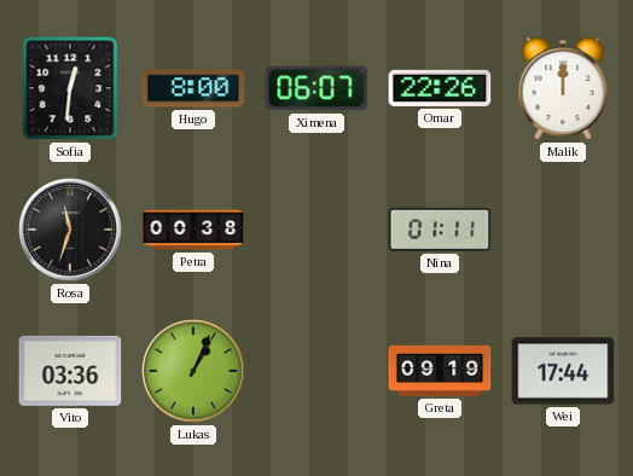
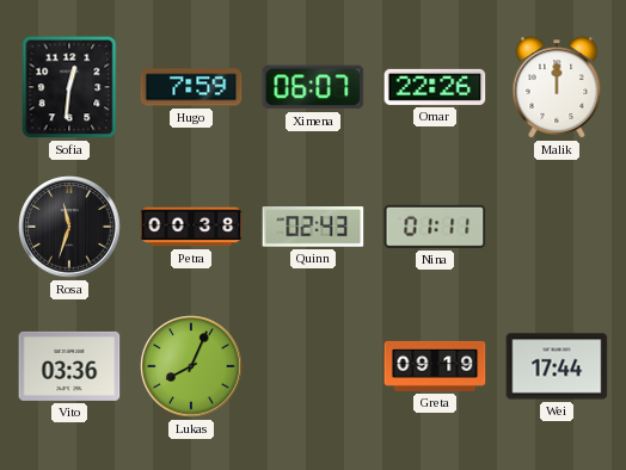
Hugo: 8:00 -> 7:59
Quinn: none -> 02:43
Lukas: 1:04 -> 8:04
